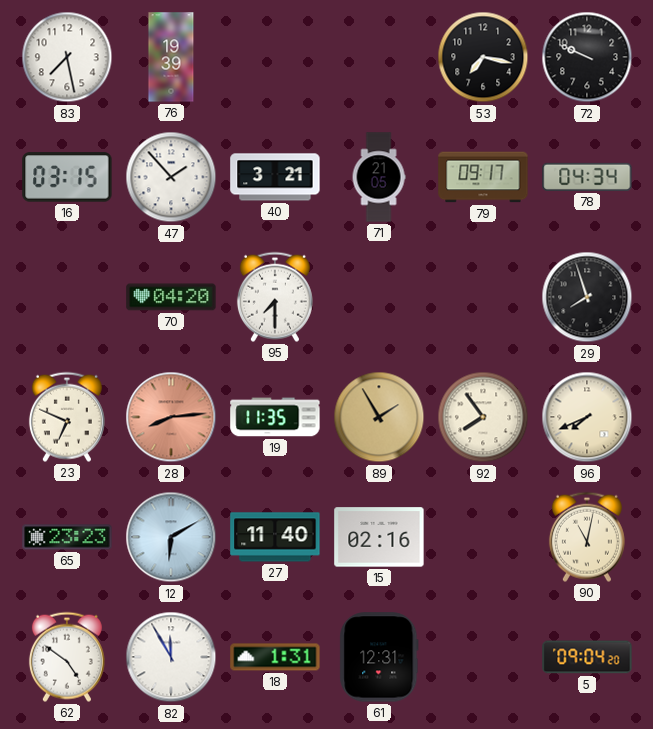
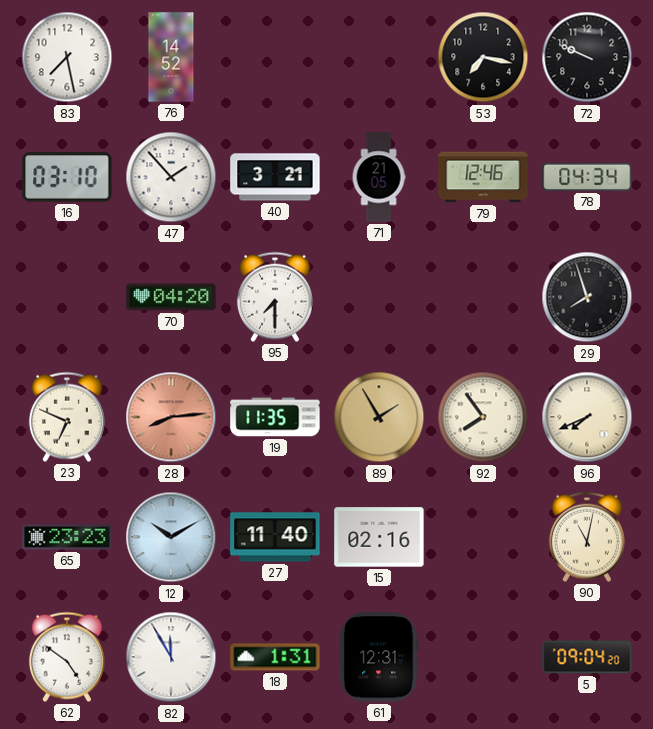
76: 19:39 -> 14:52
16: 03:15 -> 03:10
79: 09:17 -> 12:46
12: 6:10 -> 10:10
